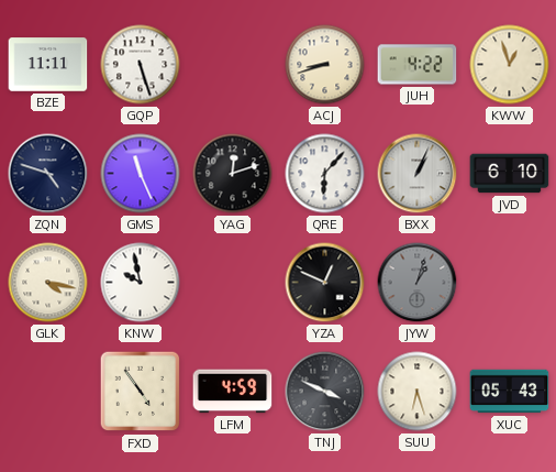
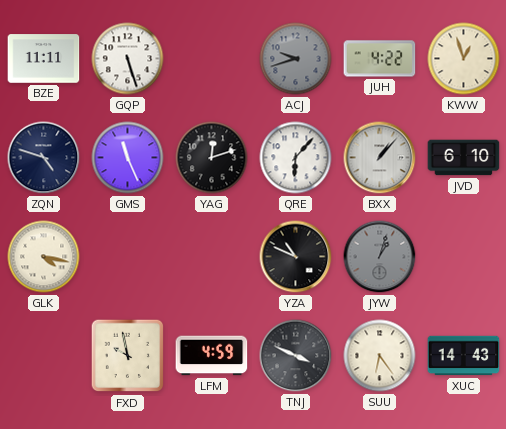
ACJ: 8:42 -> 9:42
ACJ dial: cream -> grey
BXX: 1:04 -> 1:07
KNW: 9:58 -> none
YZA: 12:49 -> 10:49
FXD: 4:54 -> 9:58
SUU: 6:27 -> 6:24
XUC: 05:43 -> 14:43
